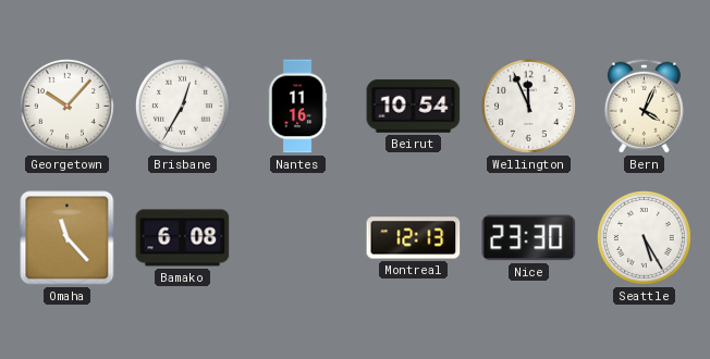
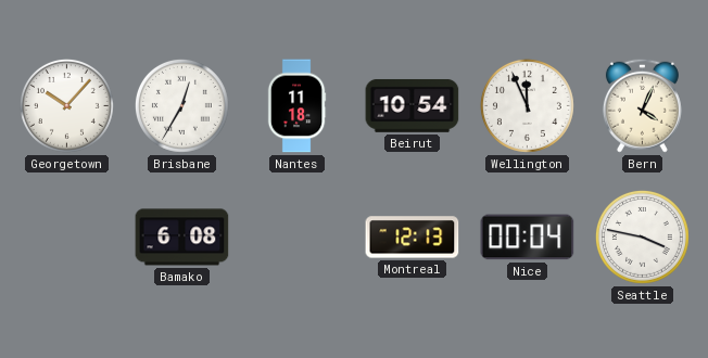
Nantes: 11:16 -> 11:18
Omaha: 11:23 -> none
Nice: 23:30 -> 00:04
Seattle: 5:25 -> 3:47
